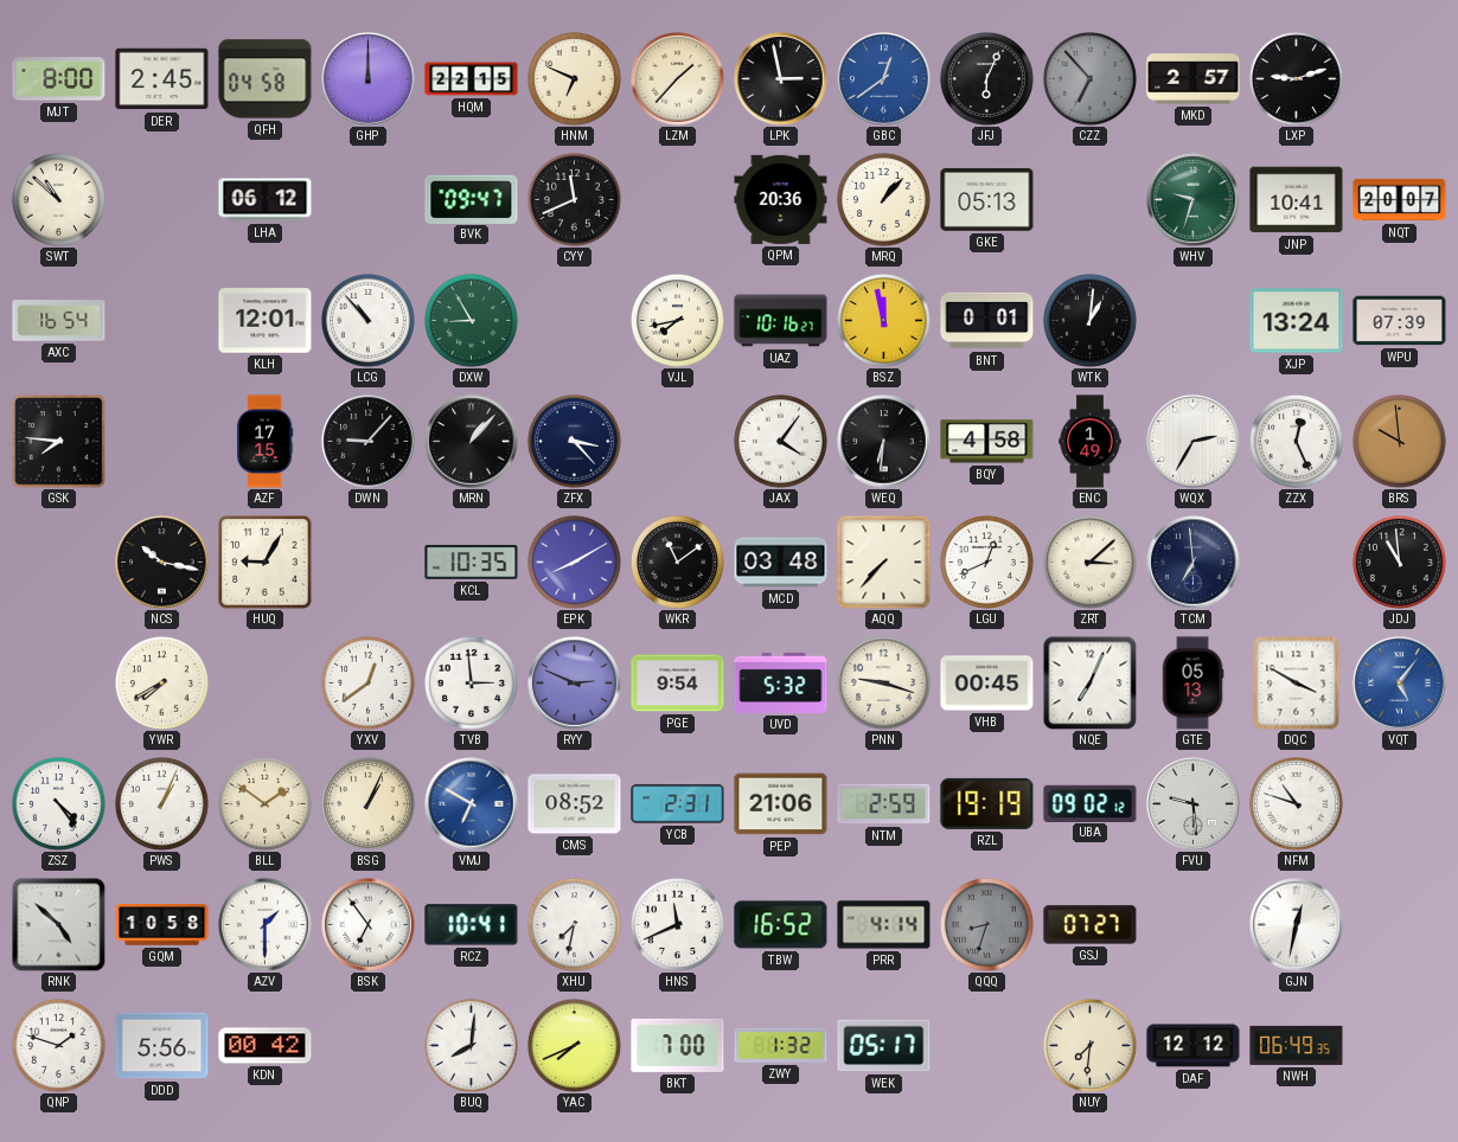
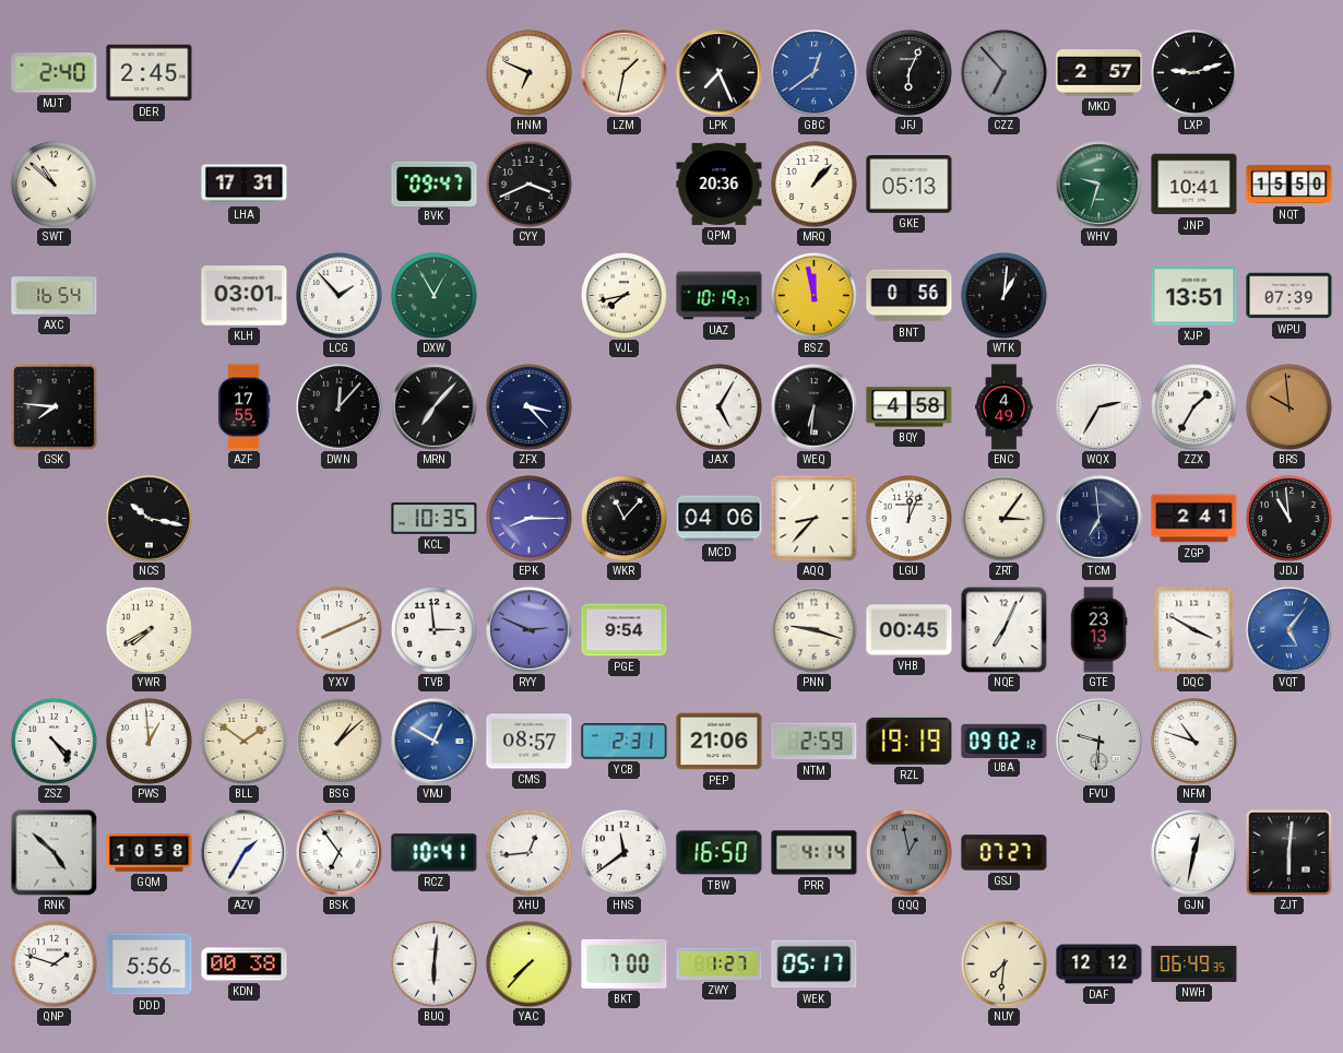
MJT: 8:00 -> 2:40
QFH: 04:58 -> none
GHP: 12:00 -> none
HQM: 22:15 -> none
LZM: 1:37 -> 1:32
LPK: 2:58 -> 7:26
LHA: 06:12 -> 17:31
CYY: 11:41 -> 3:41
NQT: 20:07 -> 15:50
KLH: 12:01 -> 03:01
LCG: 10:53 -> 1:53
DXW: 8:55 -> 12:55
UAZ: 10:16 -> 10:19
BNT: 0:01 -> 0:56
XJP: 13:24 -> 13:51
AZF: 17:15 -> 17:55
DWN: 9:07 -> 12:07
MRN: 1:07 -> 7:07
JAX: 4:06 -> 5:05
ENC: 1:49 -> 4:49
ZZX: 12:26 -> 1:35
HUQ: 9:05 -> none
EPK: 8:10 -> 8:15
WKR: 11:09 -> 11:07
MCD: 03:48 -> 04:06
AQQ: 7:37 -> 8:37
LGU: 12:41 -> 12:04
ZRT: 3:08 -> 3:06
ZGP: none -> 2:41
YXV: 12:39 -> 8:11
UVD: 5:32 -> none
GTE: 05:13 -> 23:13
PWS: 1:04 -> 12:59
BSG: 1:04 -> 1:08
VMJ: 6:50 -> 12:50
CMS: 08:52 -> 08:57
FVU: 9:29 -> 9:31
AZV: 1:30 -> 1:35
XHU: 7:32 -> 12:44
HNS: 11:41 -> 11:39
TBW: 16:52 -> 16:50
QQQ: 8:33 -> 12:58
ZJT: none -> 6:01
KDN: 00:42 -> 00:38
BUQ: 8:01 -> 6:01
YAC: 7:41 -> 7:37
ZWY: 1:32 -> 1:27
